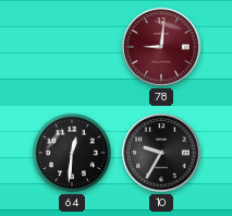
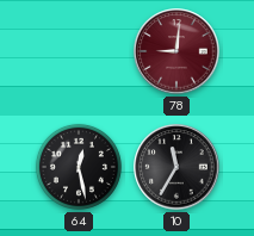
64: 12:31 -> 12:28
10: 9:35 -> 11:35
